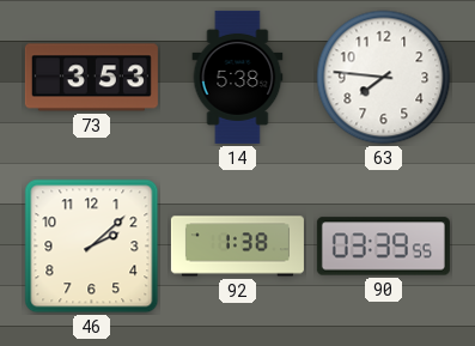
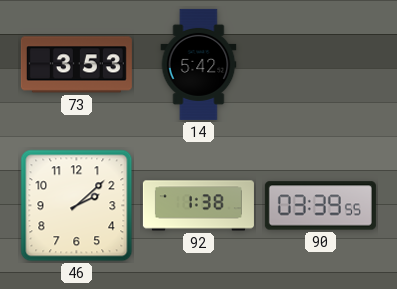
14: 5:38 -> 5:42
63: 7:46 -> none
